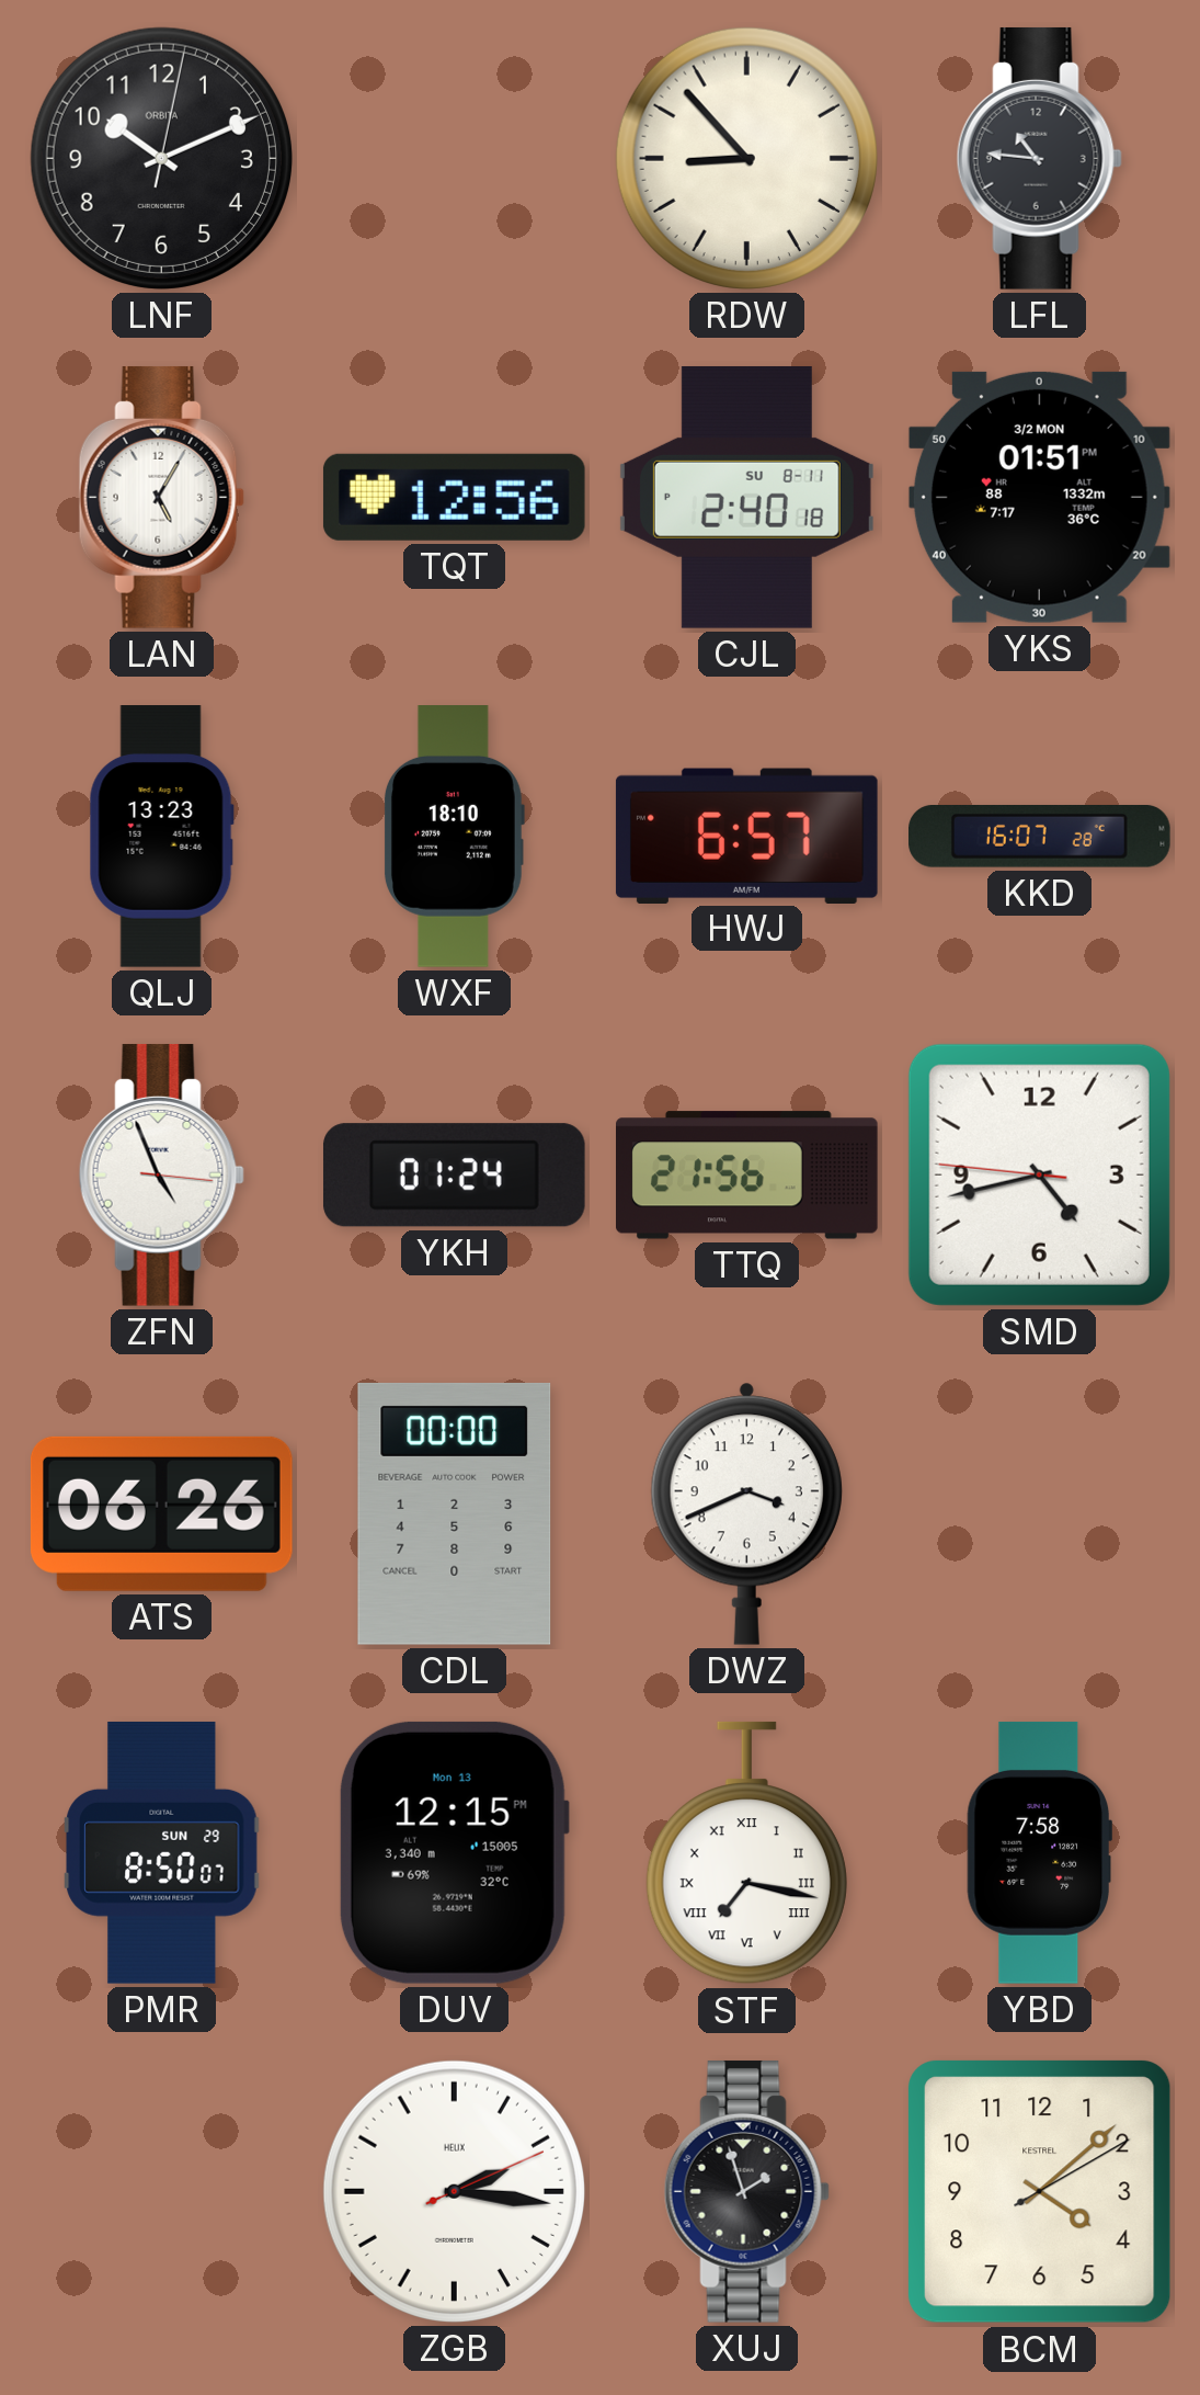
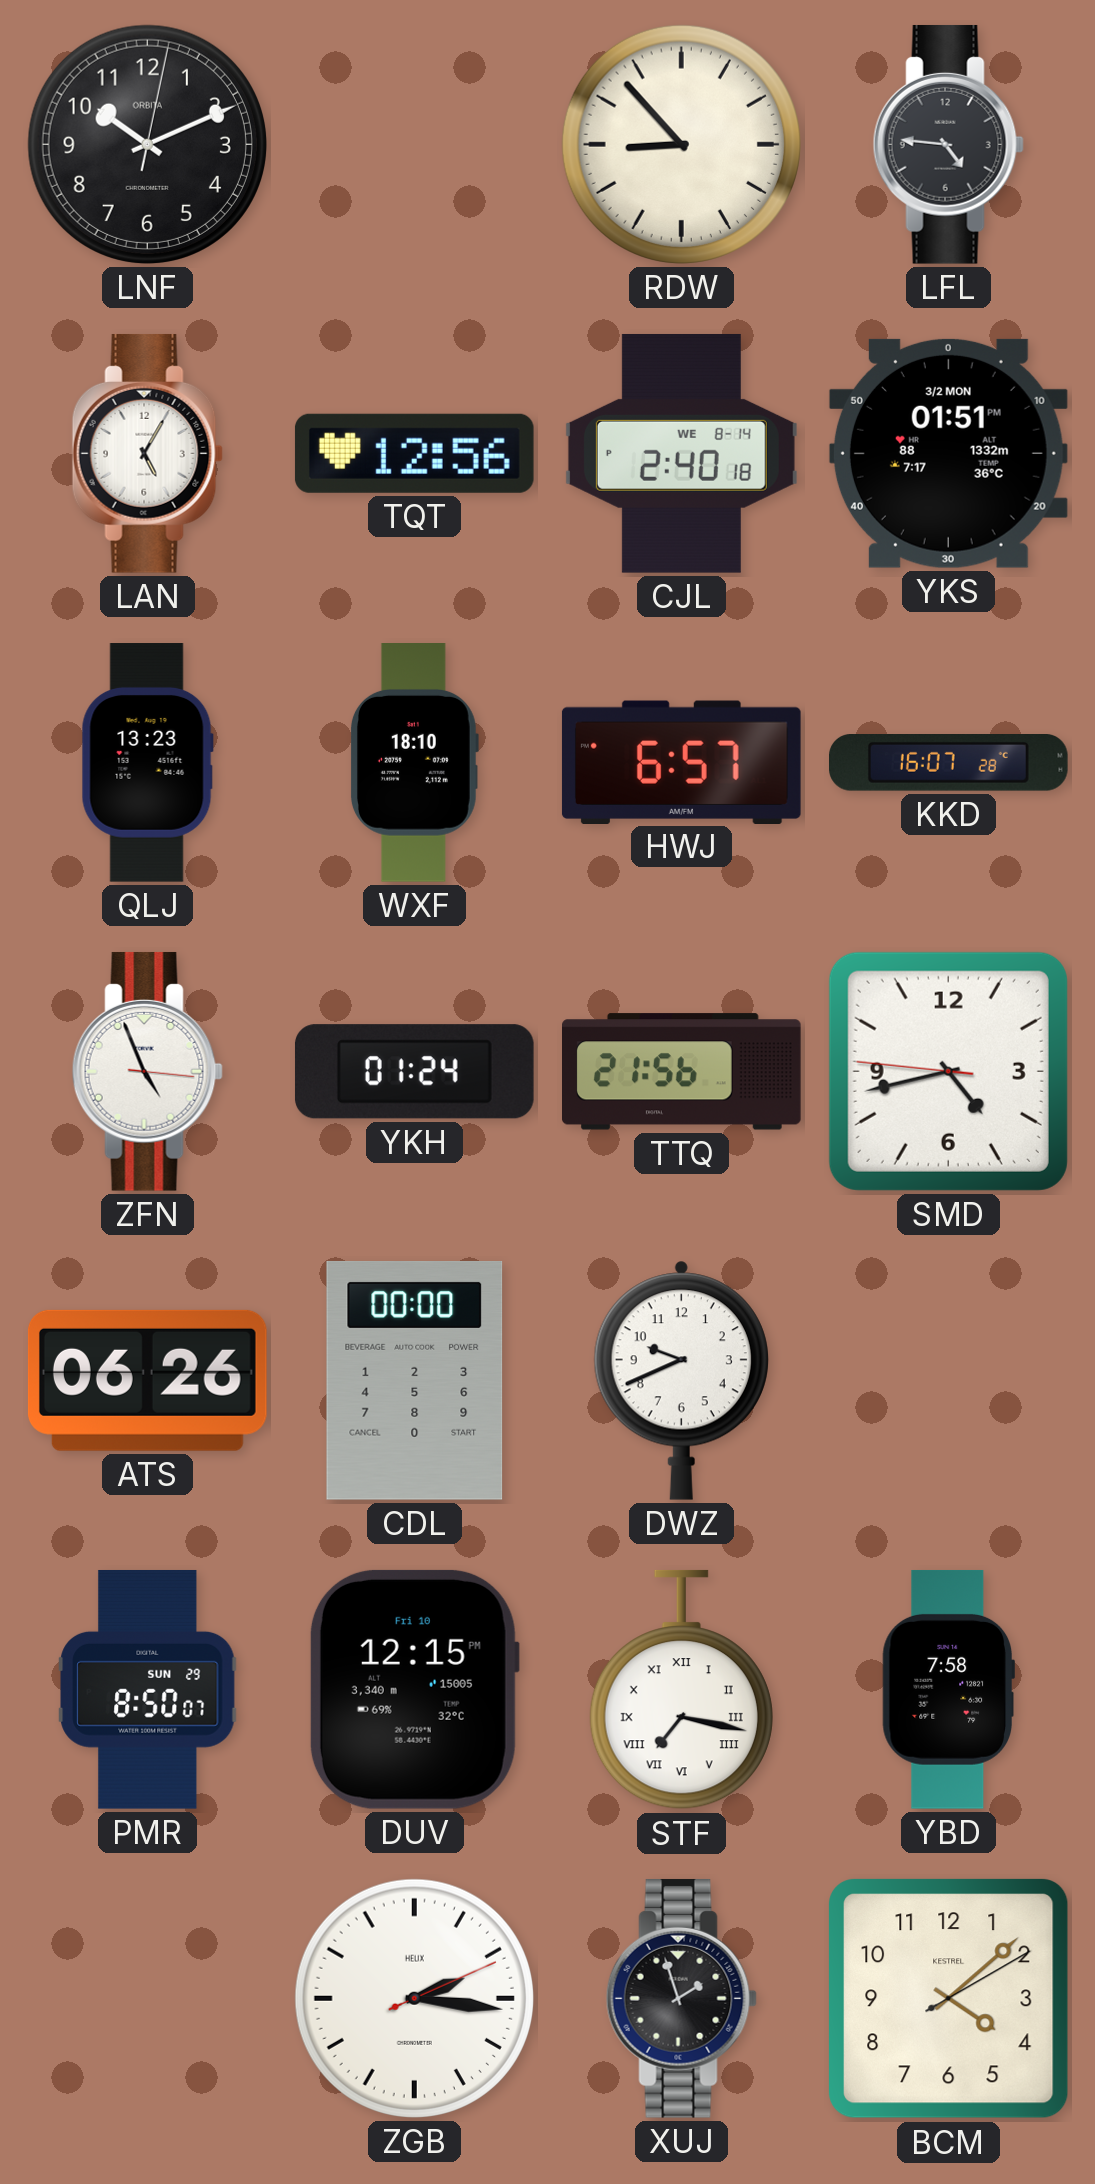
LFL: 10:46 -> 4:46
CJL date: SU 8-11 -> WE 8-14
DWZ: 3:41 -> 9:41
DUV date: Mon 13 -> Fri 10
